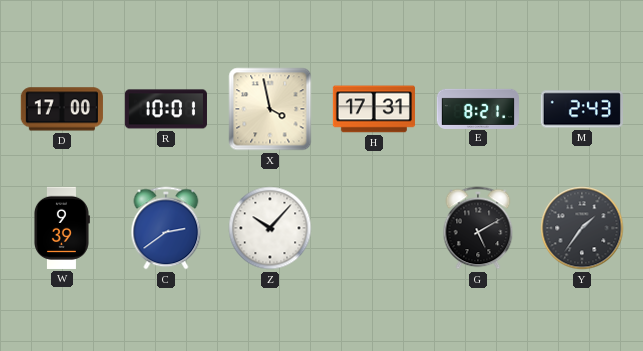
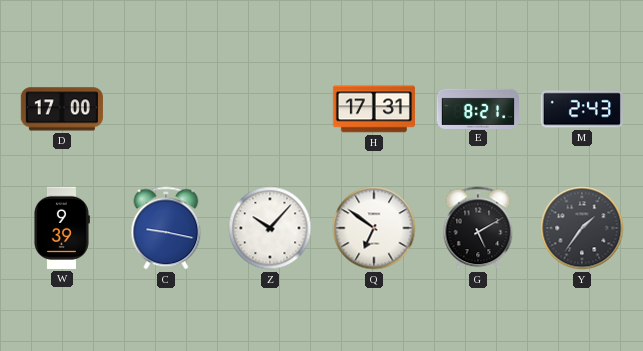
R: 10:01 -> none
X: 3:58 -> none
C: 2:39 -> 9:17
Q: none -> 6:51
